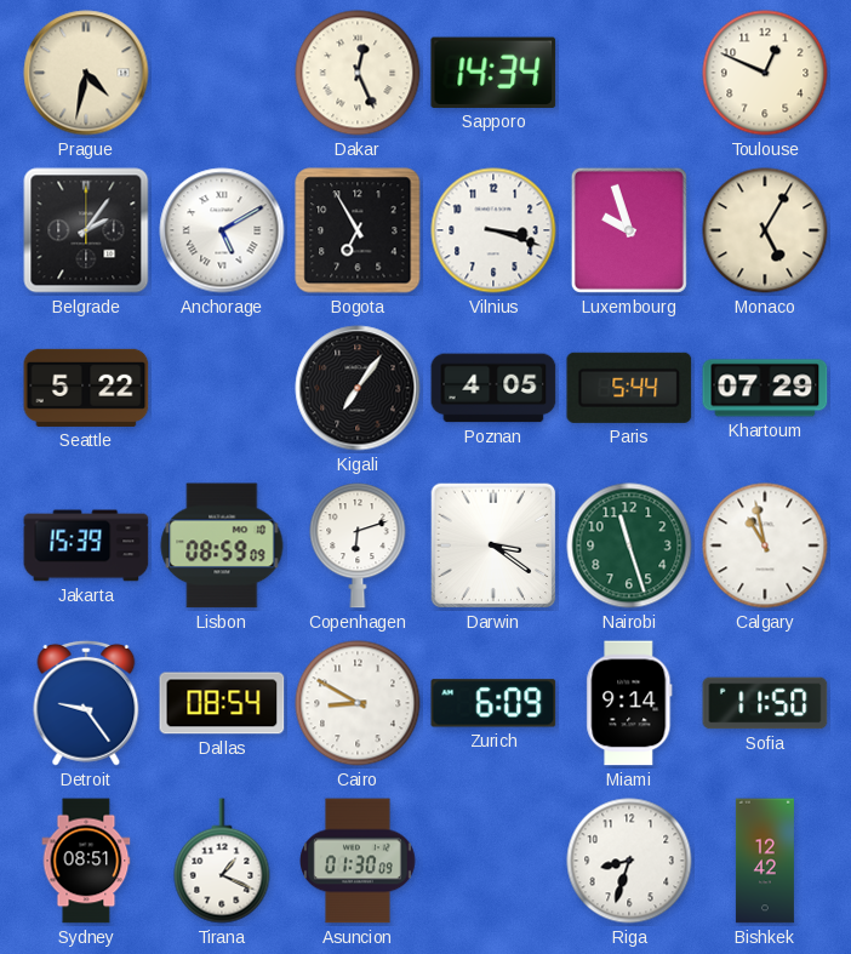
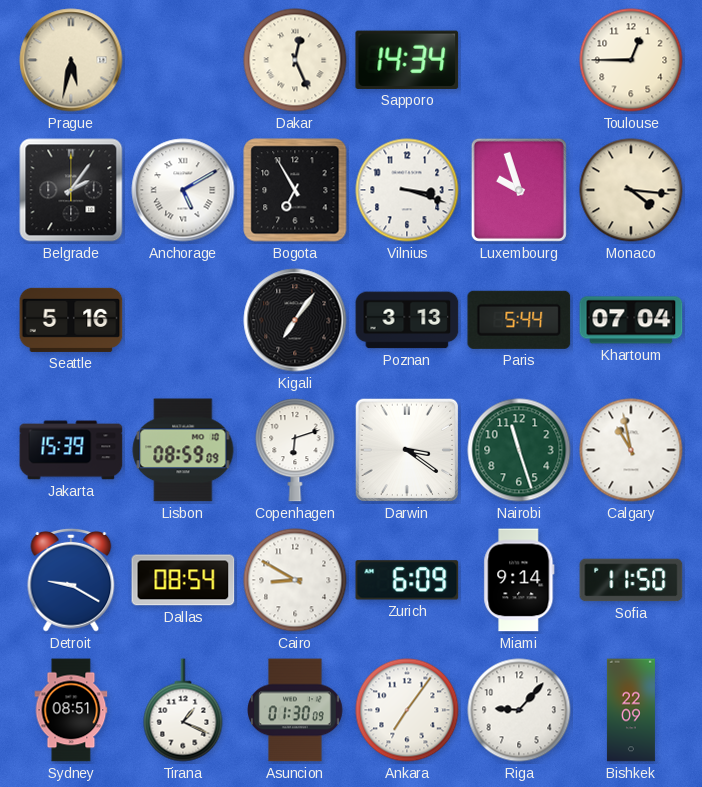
Prague: 4:32 -> 5:32
Toulouse: 12:49 -> 12:45
Monaco: 5:05 -> 4:16
Seattle: 5:22 -> 5:16
Poznan: 4:05 -> 3:13
Khartoum: 07:29 -> 07:04
Detroit: 9:24 -> 9:20
Ankara: none -> 7:06
Riga: 8:33 -> 9:07
Bishkek: 12:42 -> 22:09
